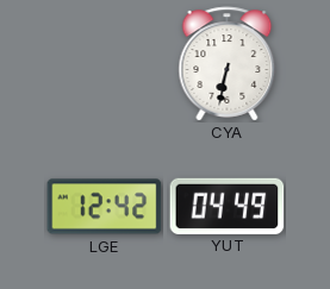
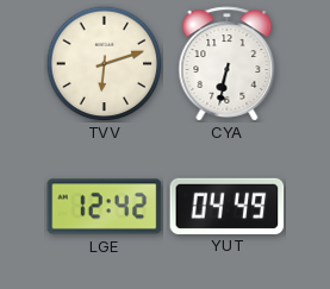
TVV: none -> 6:12
